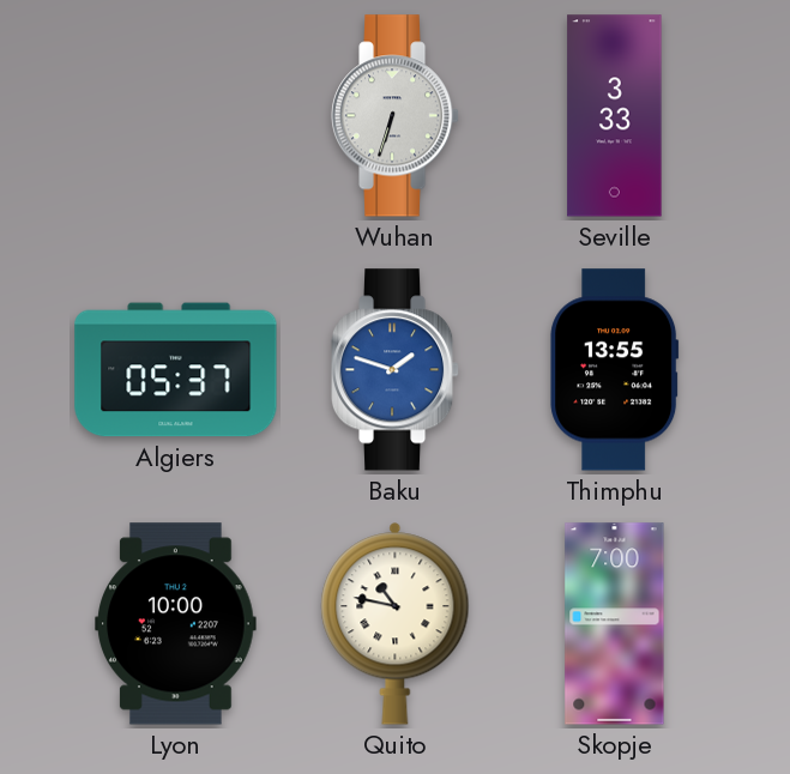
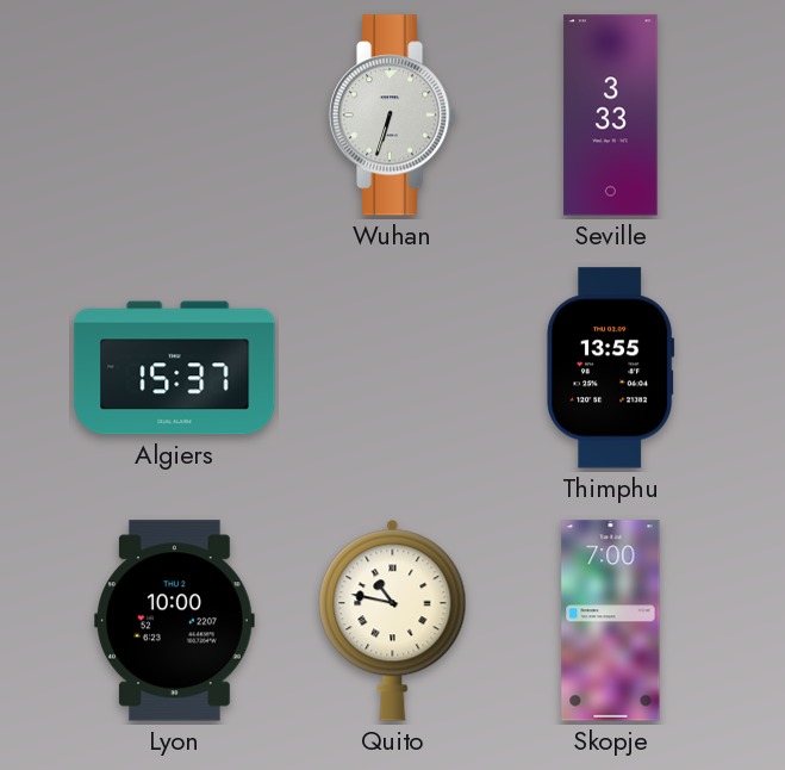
Algiers: 05:37 -> 15:37
Baku: 1:48 -> none
